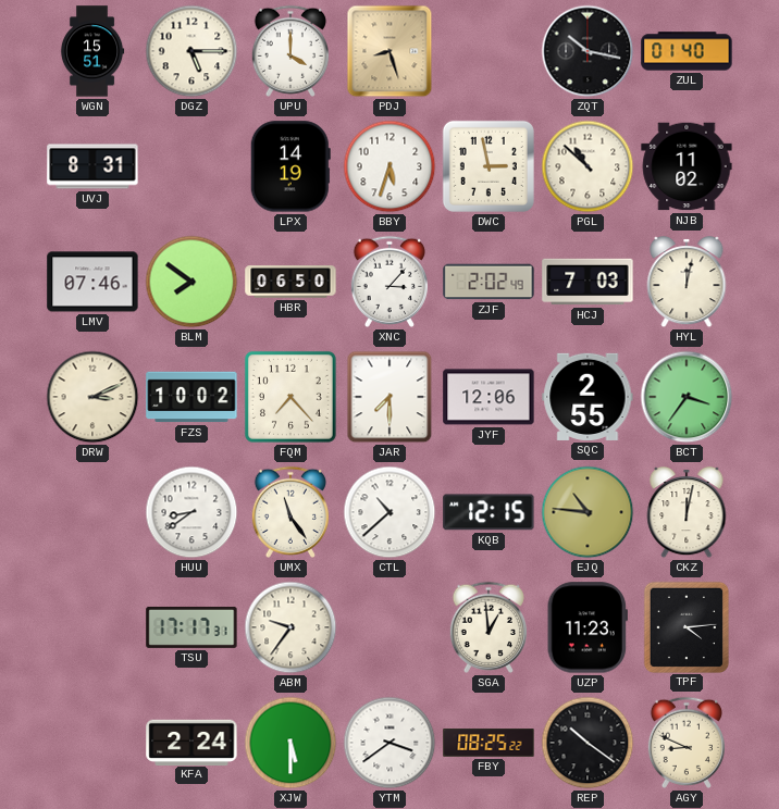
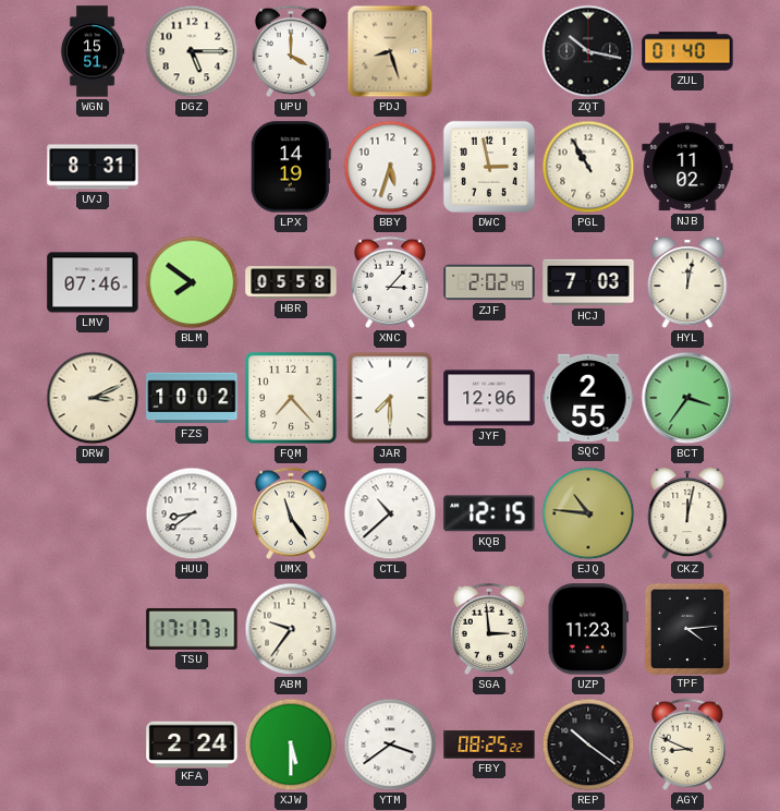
PGL: 10:52 -> 10:55
HBR: 06:50 -> 05:58
SGA: 12:59 -> 2:59
